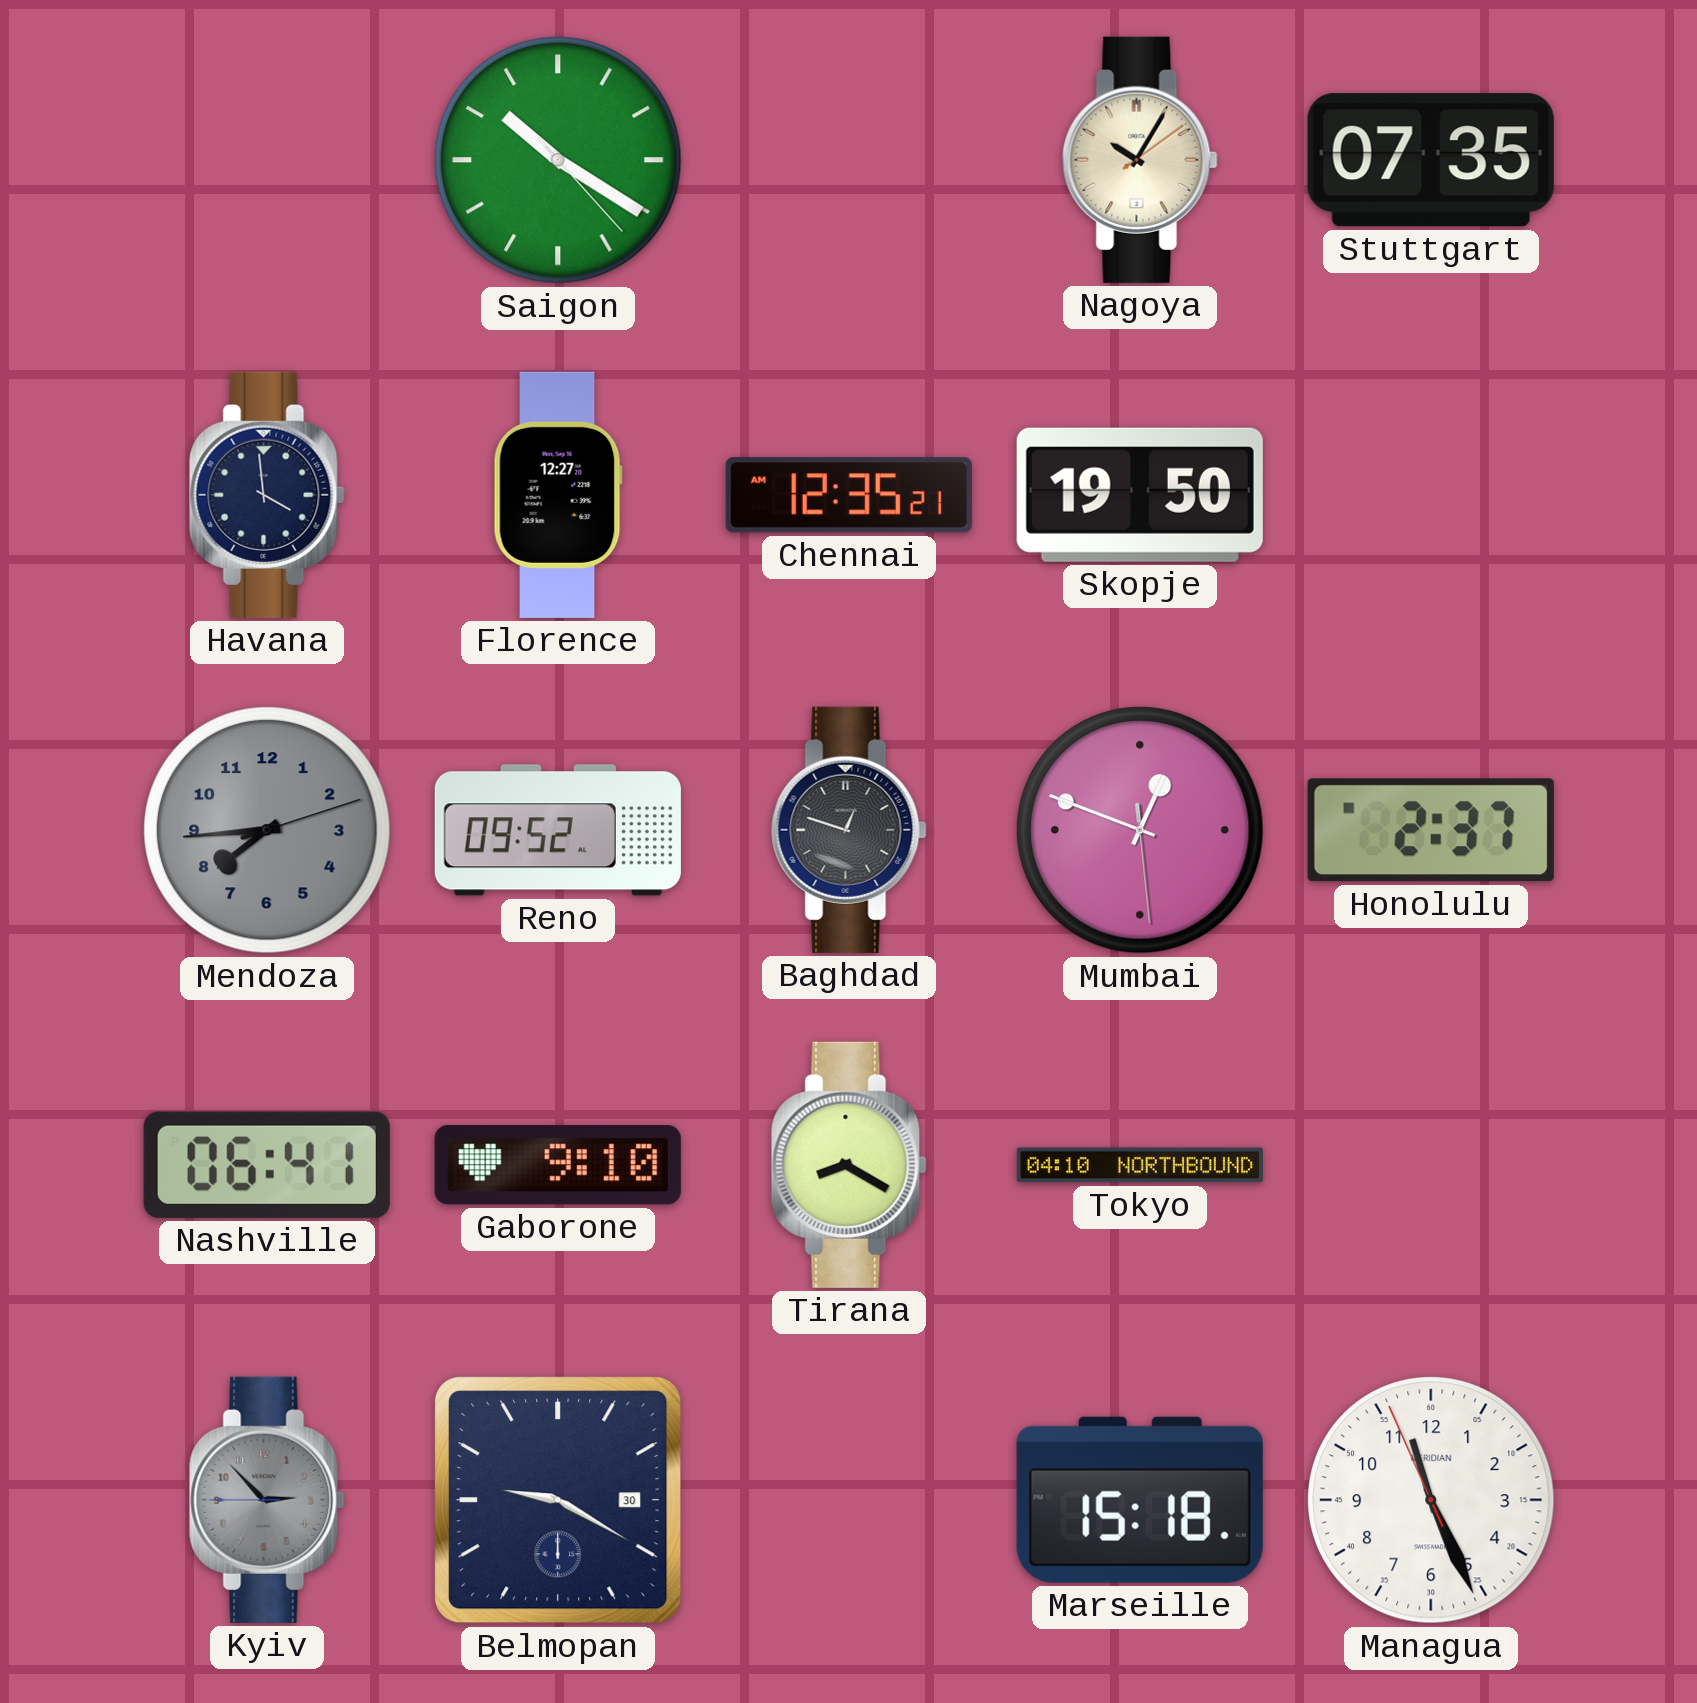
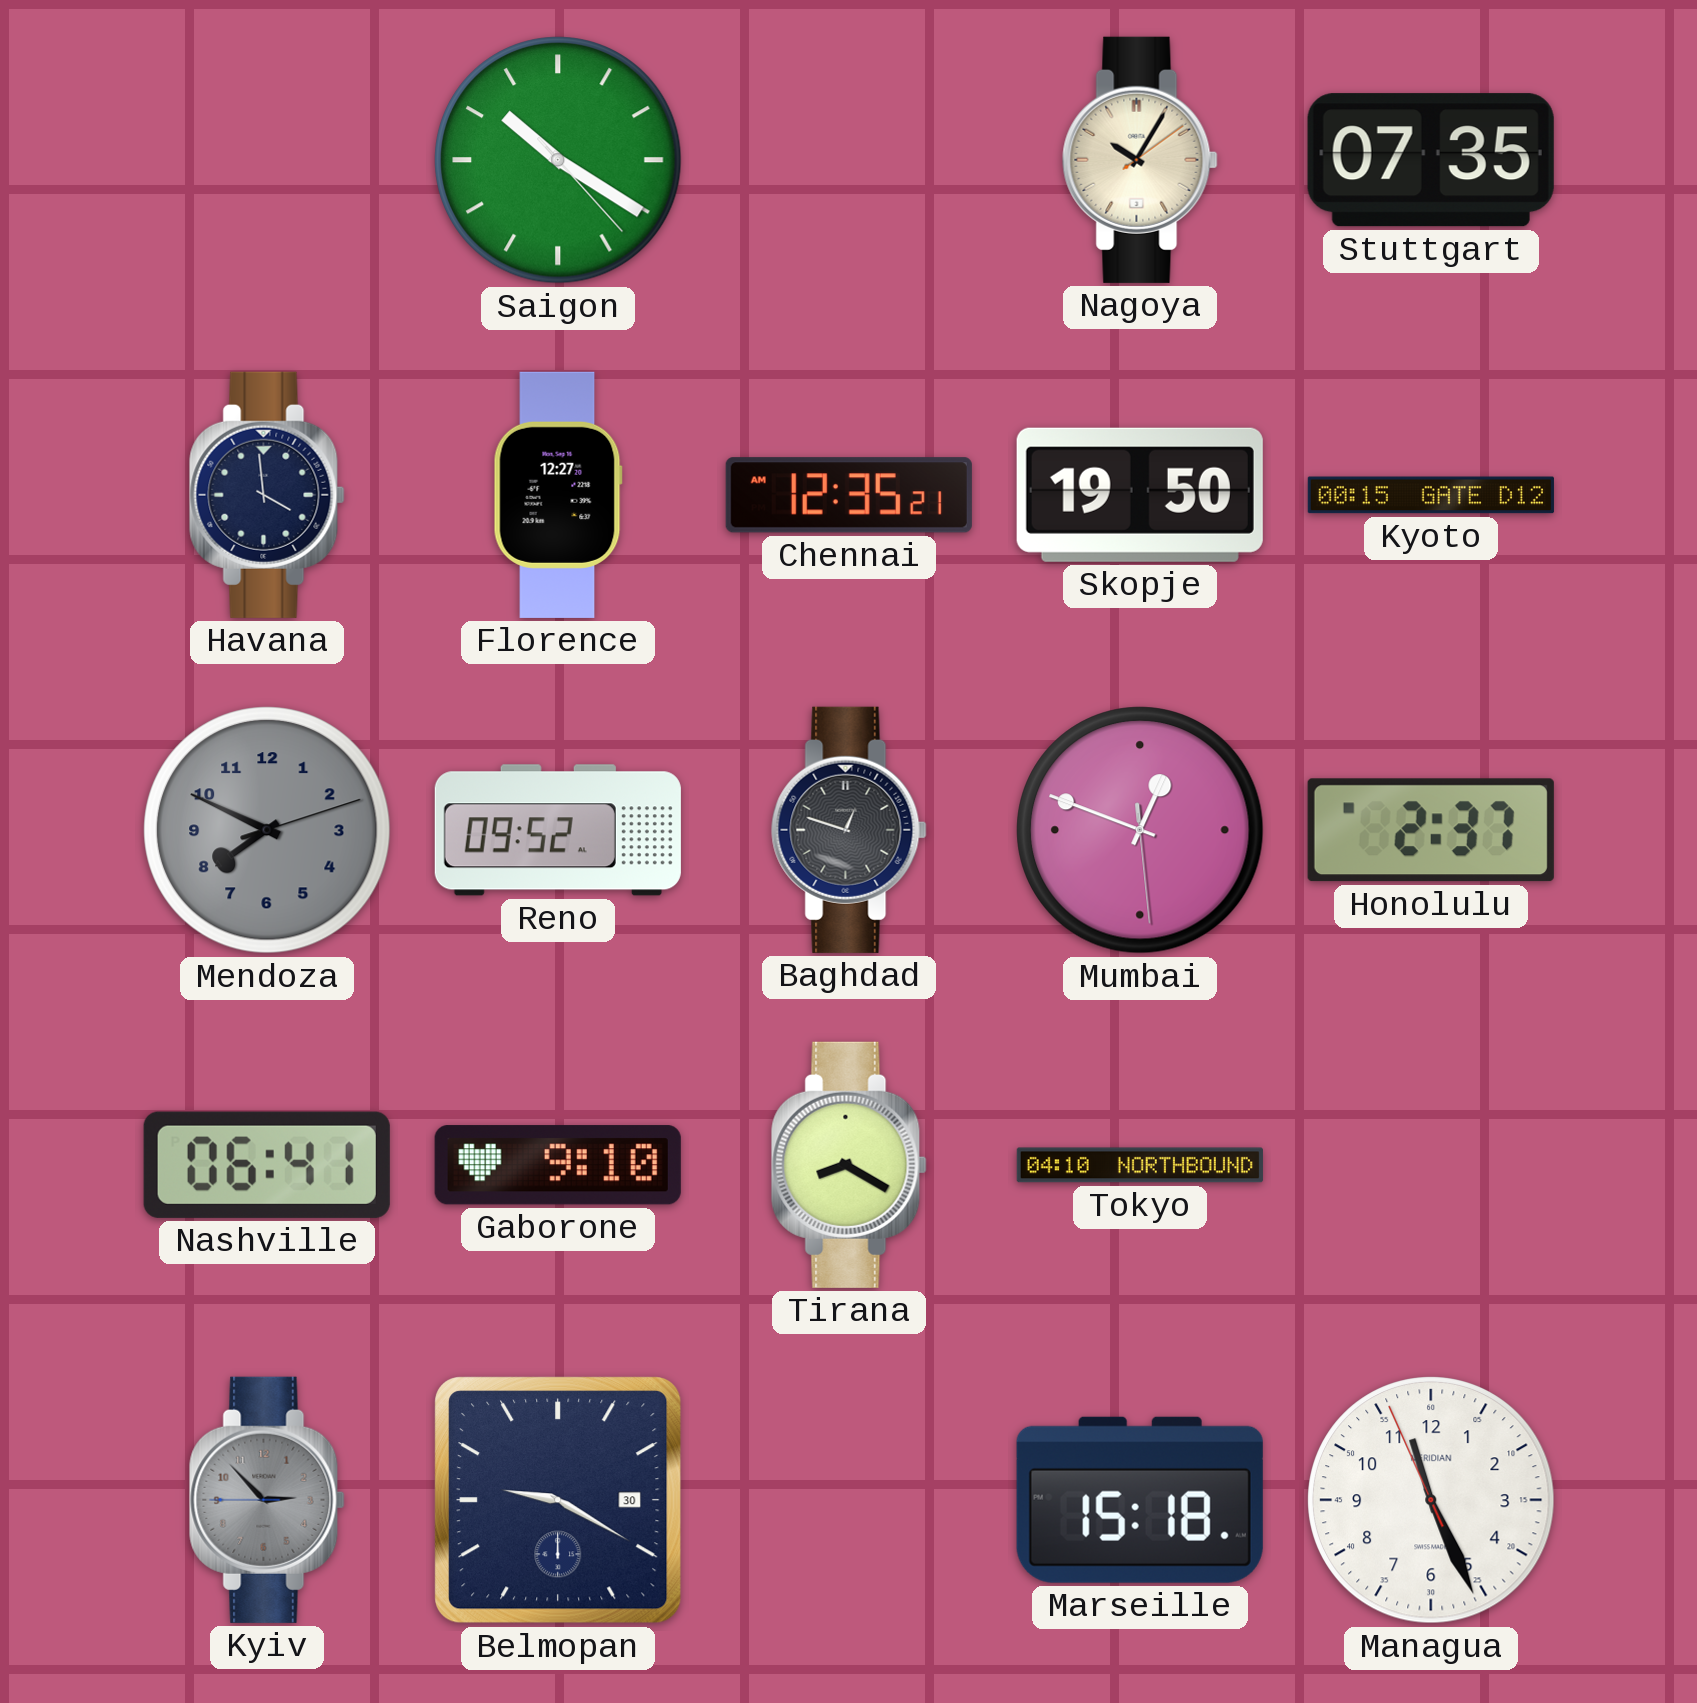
Kyoto: none -> 00:15
Mendoza: 7:44 -> 7:49
